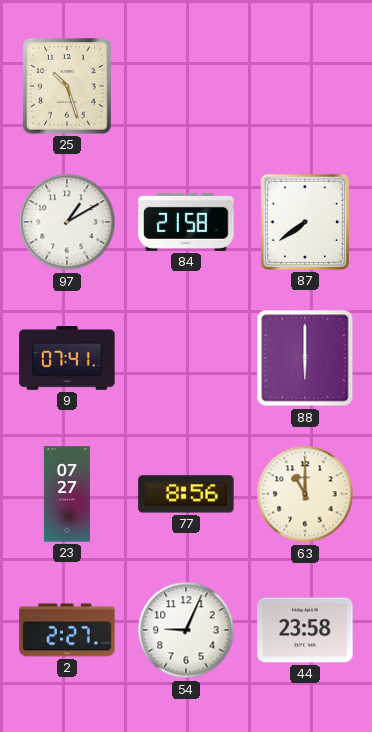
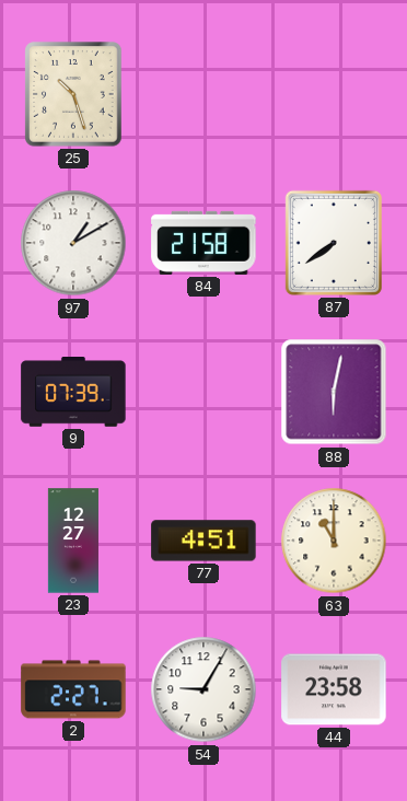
9: 07:41 -> 07:39
88: 6:00 -> 6:02
23: 07:27 -> 12:27
77: 8:56 -> 4:51
54: 9:04 -> 9:05
